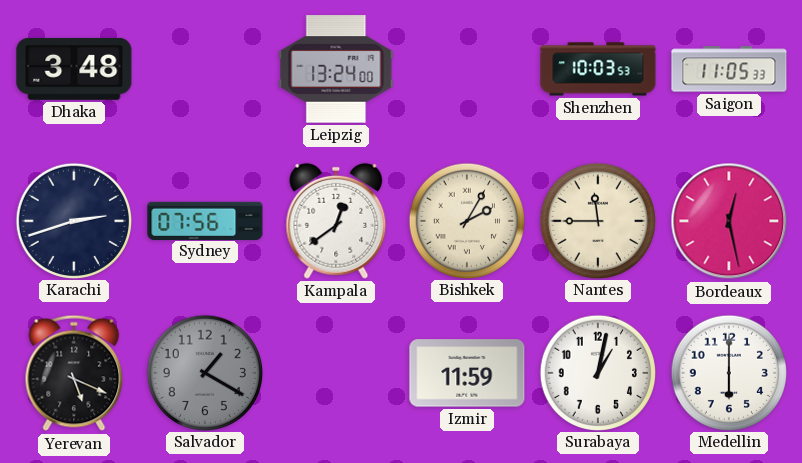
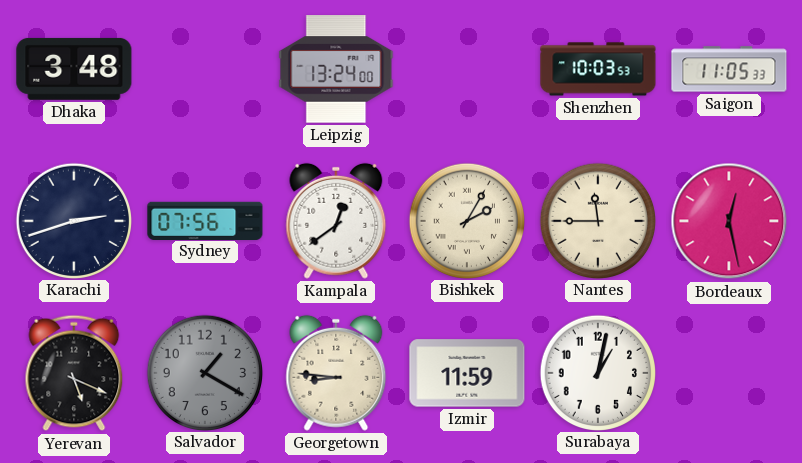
Georgetown: none -> 8:46
Medellin: 6:00 -> none
